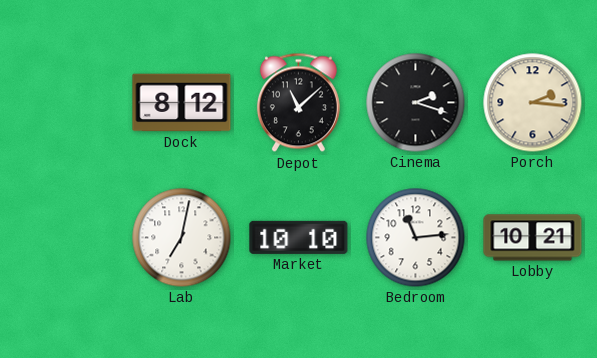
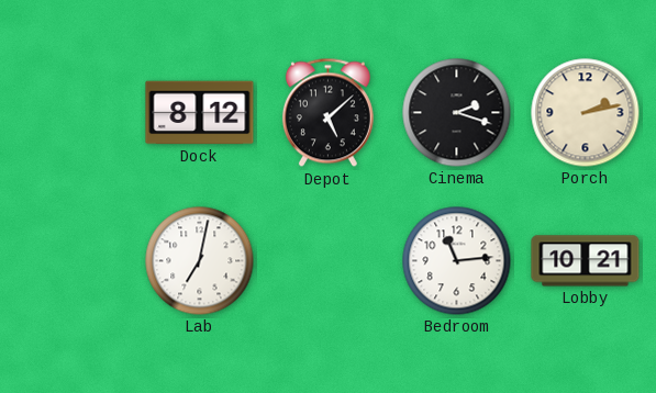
Depot: 11:08 -> 5:08
Porch: 2:16 -> 2:13
Market: 10:10 -> none
